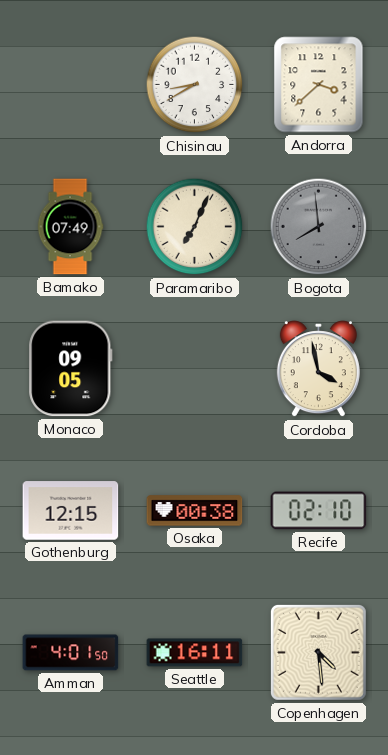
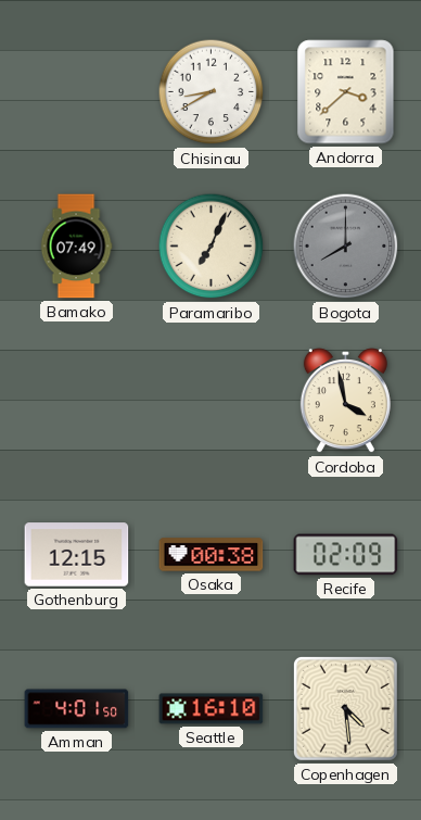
Bogota: 7:59 -> 8:00
Monaco: 09:05 -> none
Recife: 02:10 -> 02:09
Seattle: 16:11 -> 16:10
